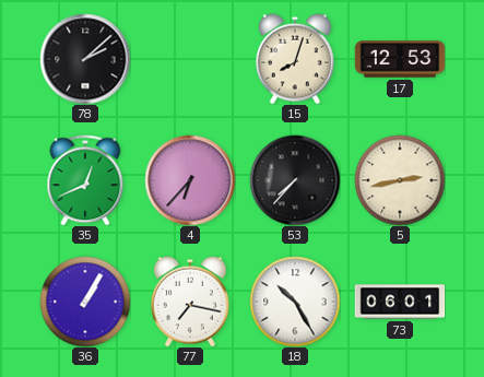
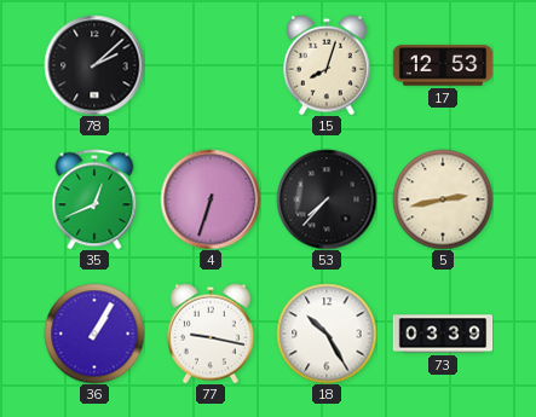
4: 6:37 -> 6:33
77: 7:17 -> 9:17
73: 06:01 -> 03:39
